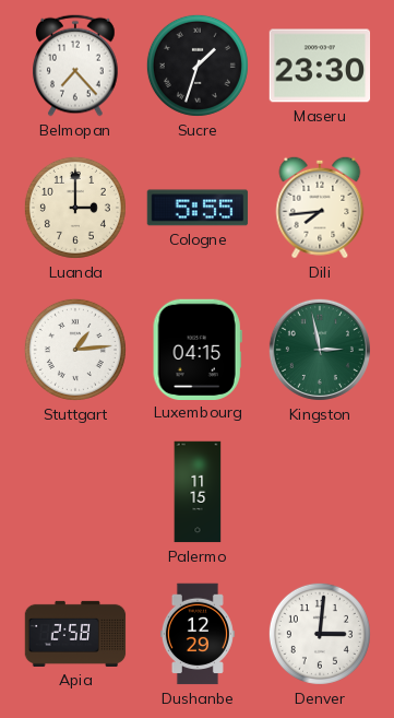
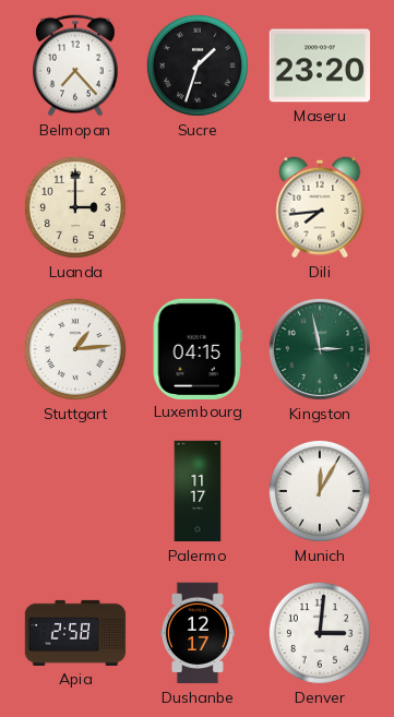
Maseru: 23:30 -> 23:20
Cologne: 5:55 -> none
Palermo: 11:15 -> 11:17
Munich: none -> 12:05
Dushanbe: 12:29 -> 12:17
